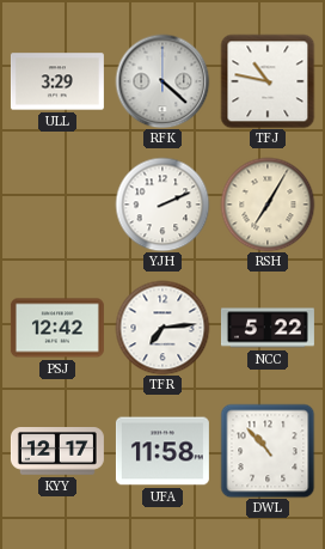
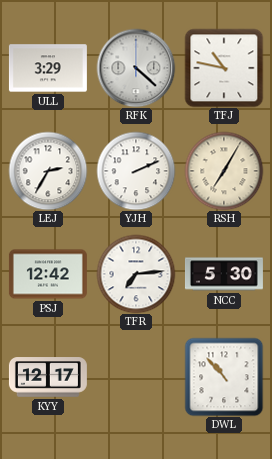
LEJ: none -> 2:35
NCC: 5:22 -> 5:30
UFA: 11:58 -> none
